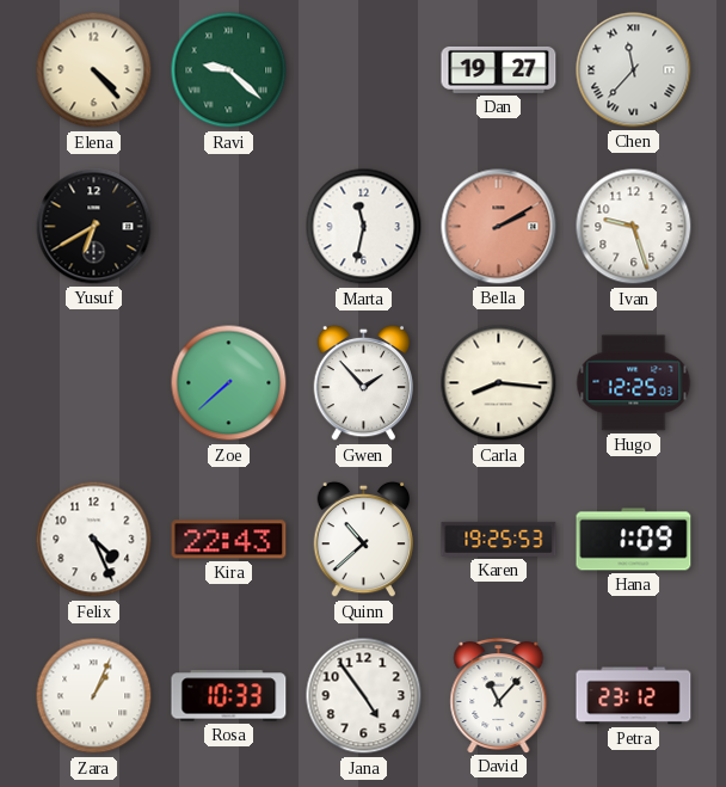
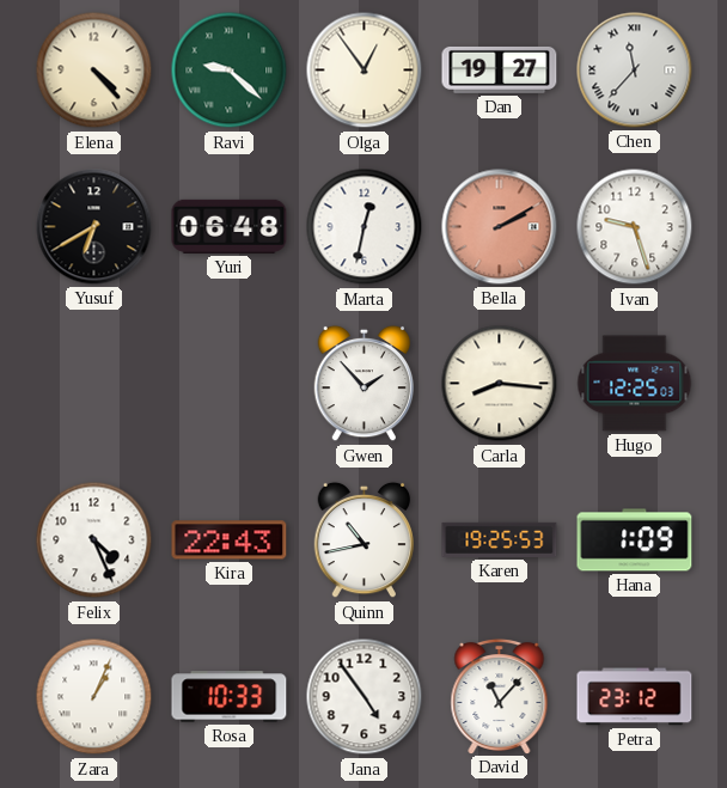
Olga: none -> 12:54
Yuri: none -> 06:48
Marta: 11:32 -> 12:32
Zoe: 7:38 -> none
Quinn: 10:38 -> 10:43
